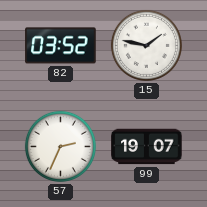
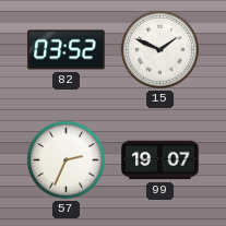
15: 1:47 -> 1:49
